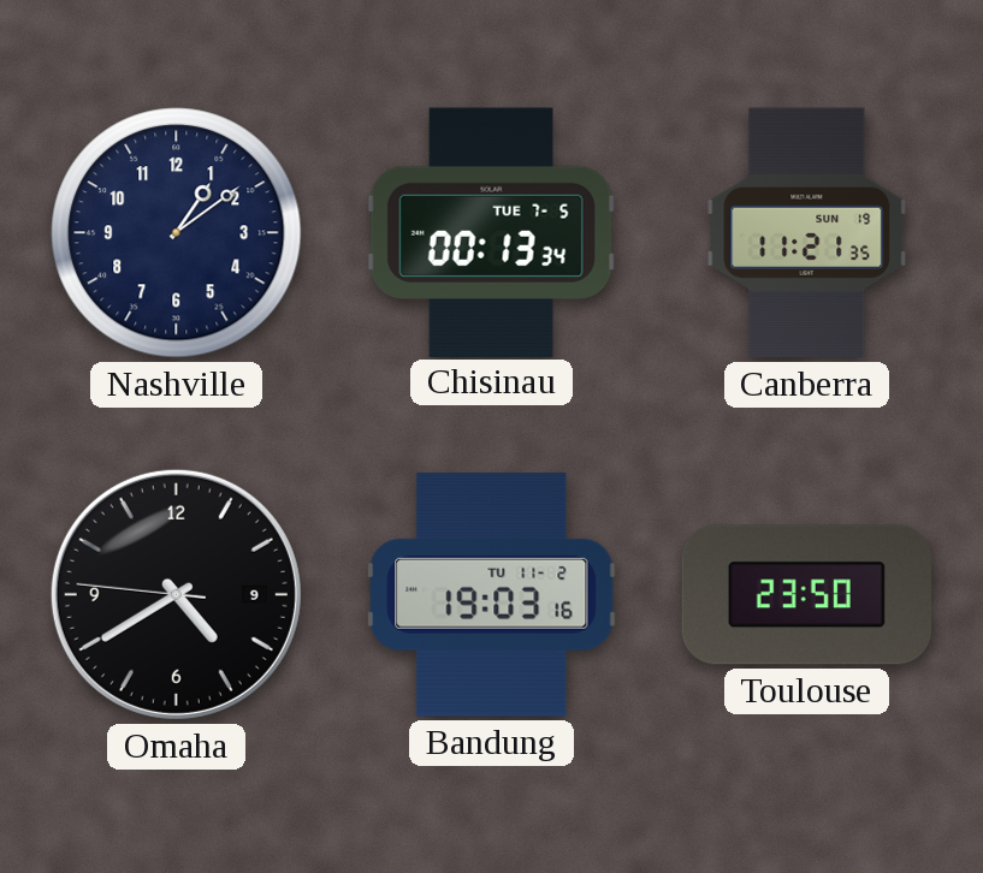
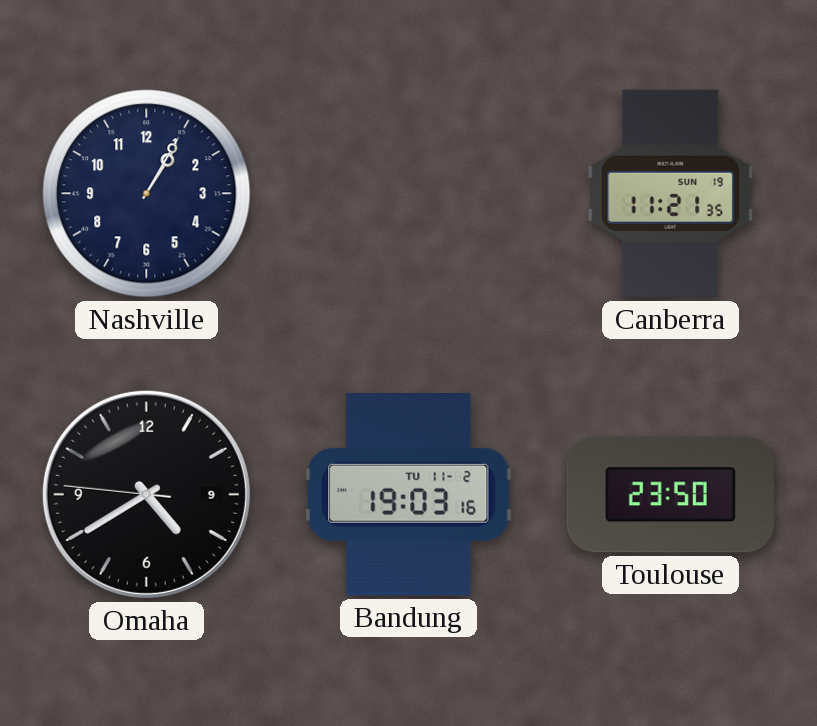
Nashville: 1:09 -> 1:05
Chisinau: 00:13 -> none
